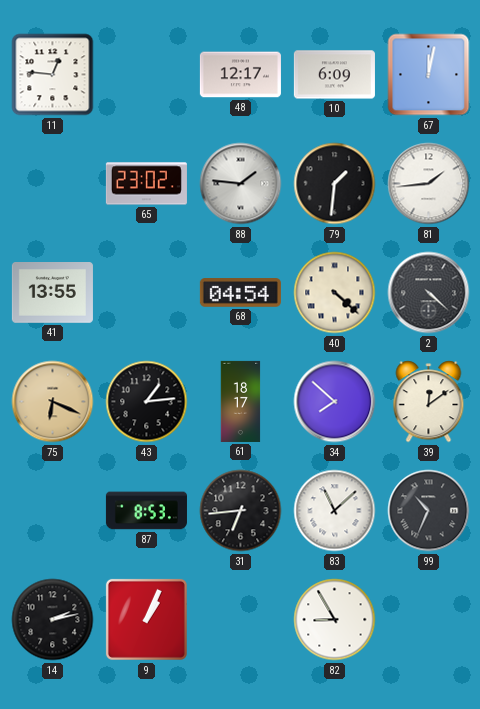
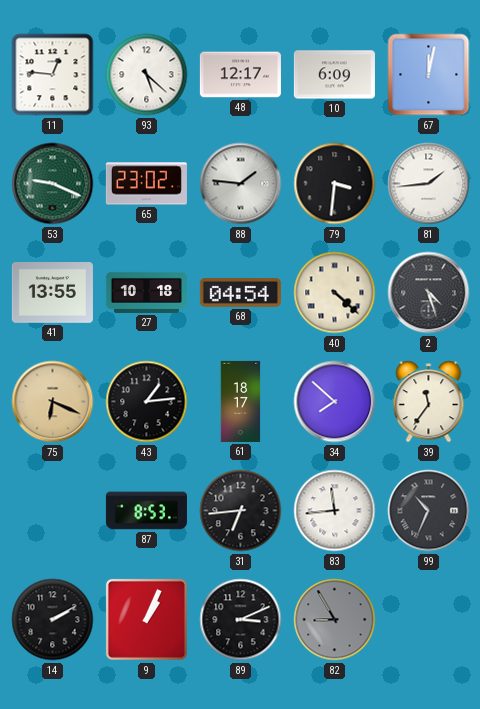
93: none -> 5:22
53: none -> 9:19
79: 1:31 -> 3:31
27: none -> 10:18
2: 4:22 -> 4:27
39: 12:09 -> 11:36
83: 11:08 -> 11:44
14: 2:13 -> 2:10
89: none -> 3:11
82 dial: white -> grey
